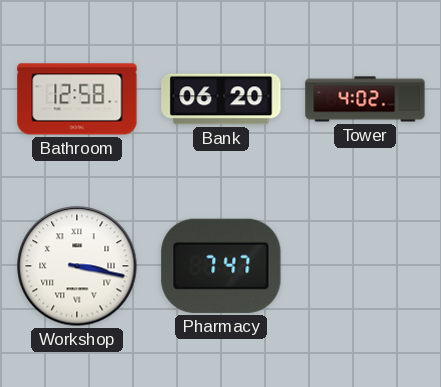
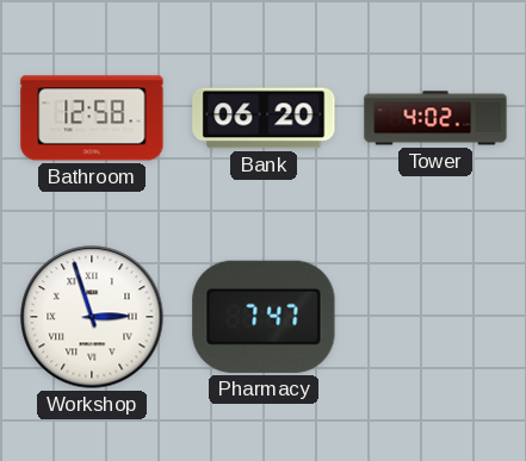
Workshop: 3:17 -> 2:57
